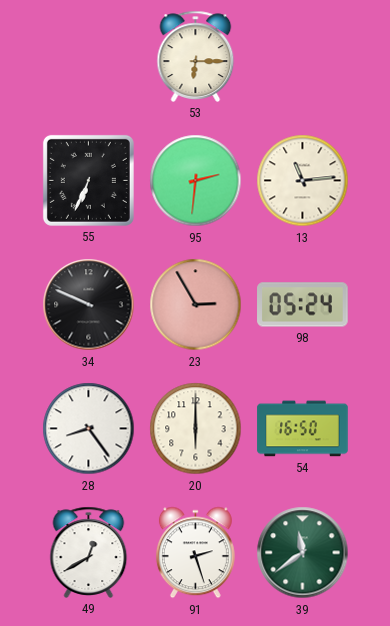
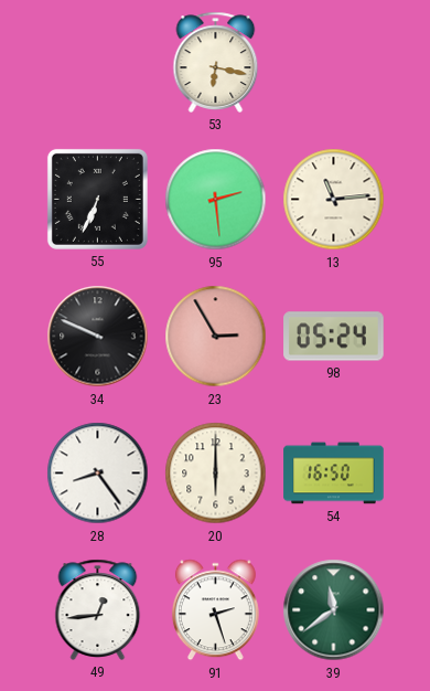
53: 6:15 -> 6:17
95: 2:31 -> 2:29
49: 12:40 -> 12:44
